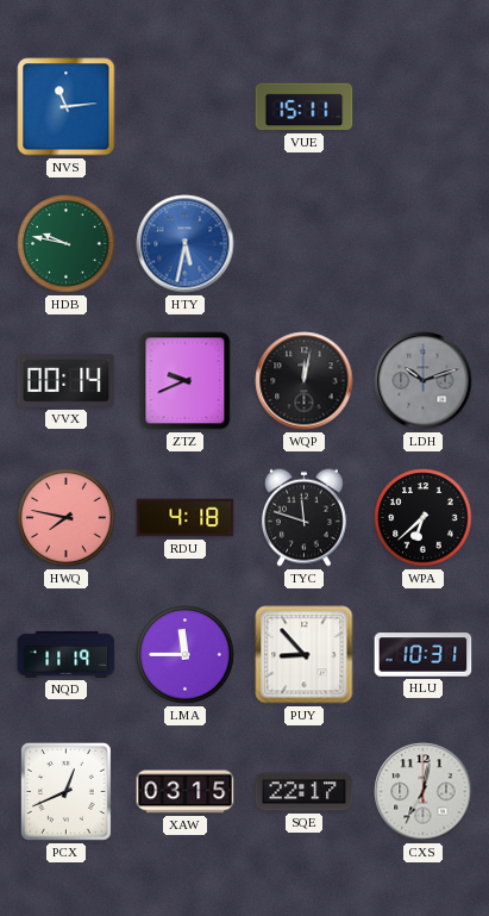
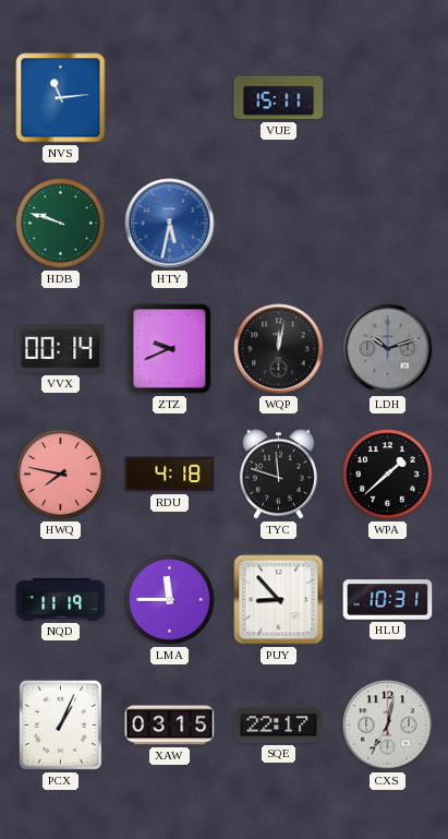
HDB: 9:47 -> 9:48
WPA: 6:38 -> 1:38
PCX: 12:41 -> 1:04
